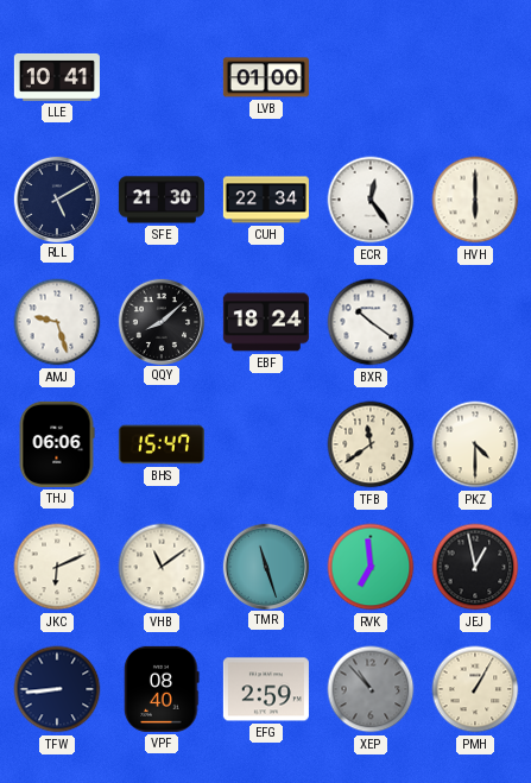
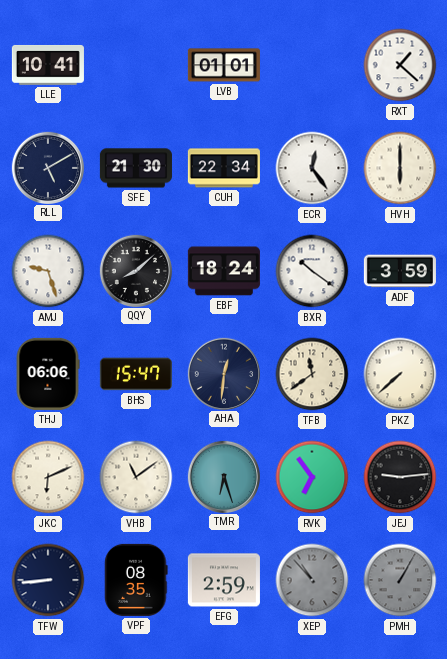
LVB: 01:00 -> 01:01
RXT: none -> 1:22
ADF: none -> 3:59
AHA: none -> 12:31
PKZ: 4:30 -> 7:38
TMR: 11:27 -> 6:27
RVK: 6:59 -> 6:54
JEJ: 12:58 -> 9:14
VPF: 08:40 -> 08:35
PMH dial: cream -> grey
